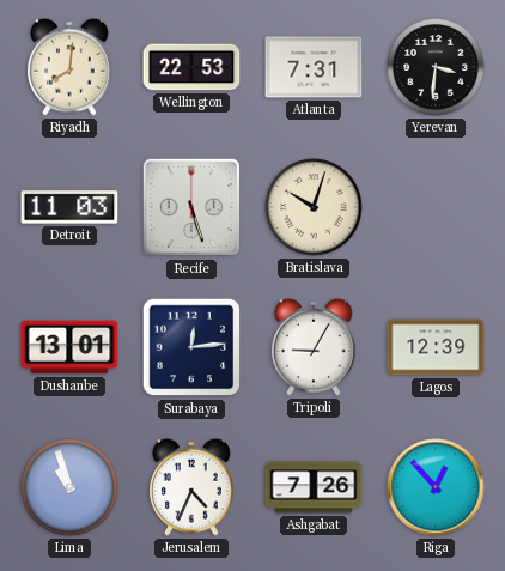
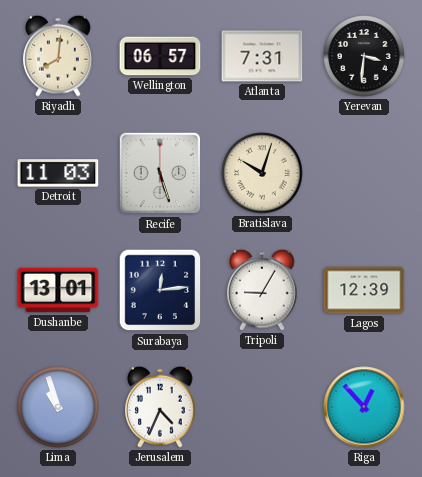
Wellington: 22:53 -> 06:57
Ashgabat: 7:26 -> none
